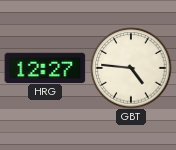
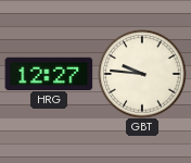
GBT: 4:46 -> 9:46
